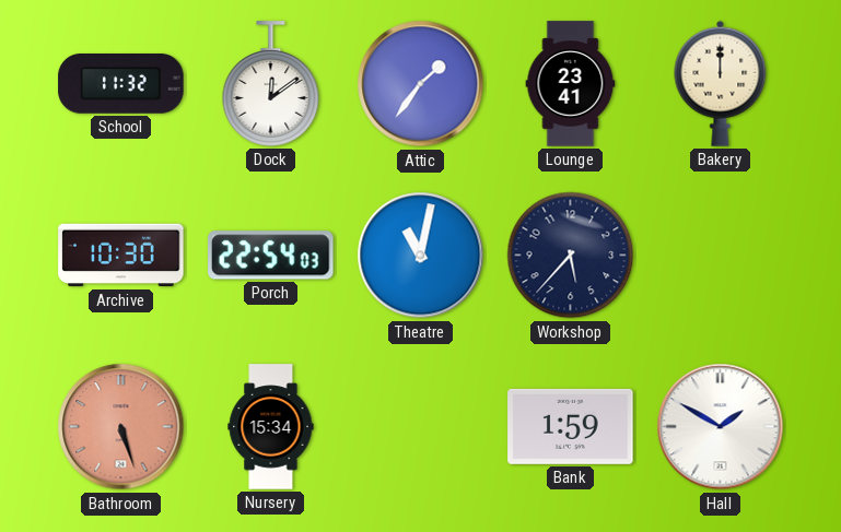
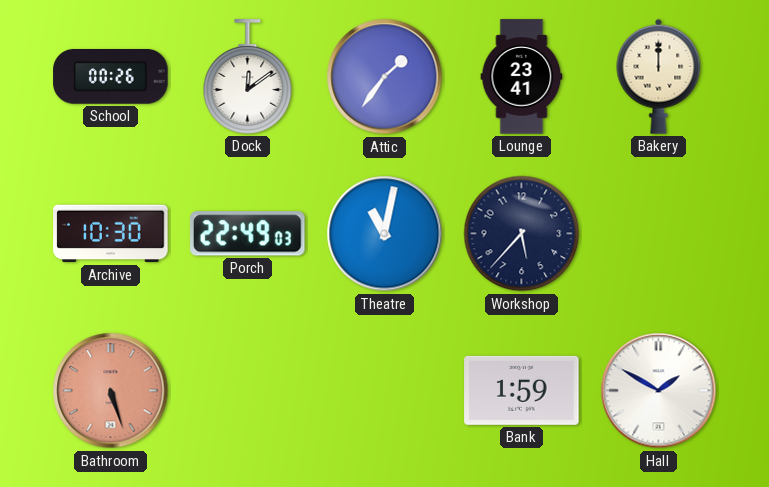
School: 11:32 -> 00:26
Porch: 22:54 -> 22:49
Nursery: 15:34 -> none
